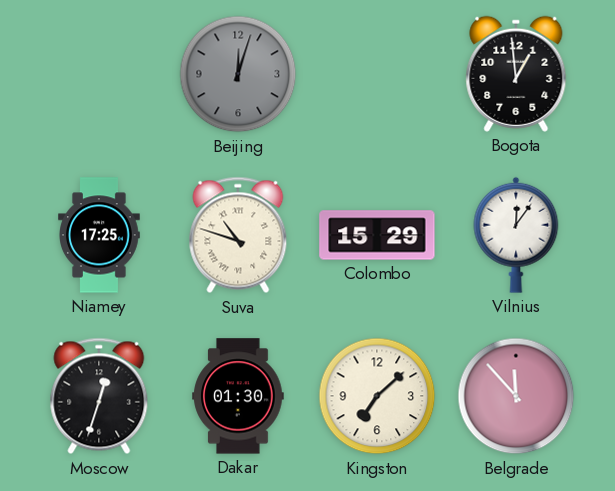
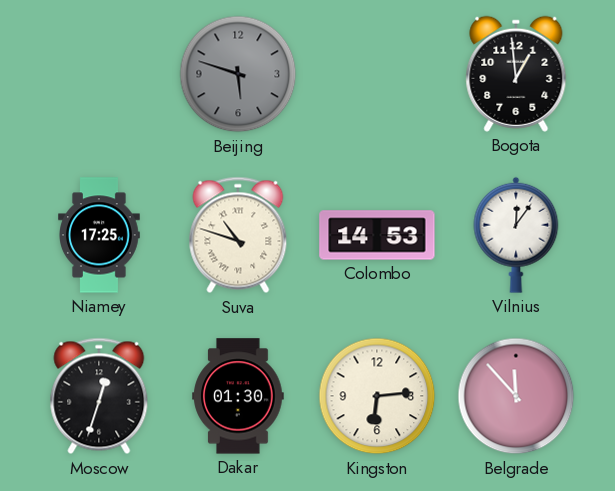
Beijing: 12:03 -> 5:48
Colombo: 15:29 -> 14:53
Kingston: 7:08 -> 6:14
